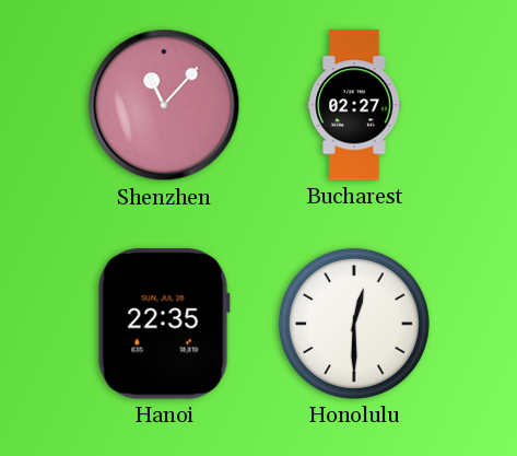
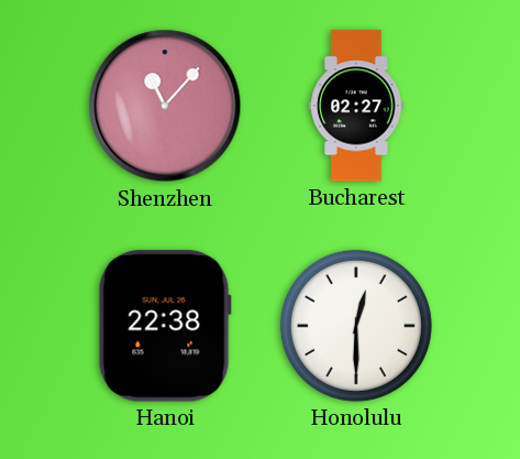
Hanoi: 22:35 -> 22:38
